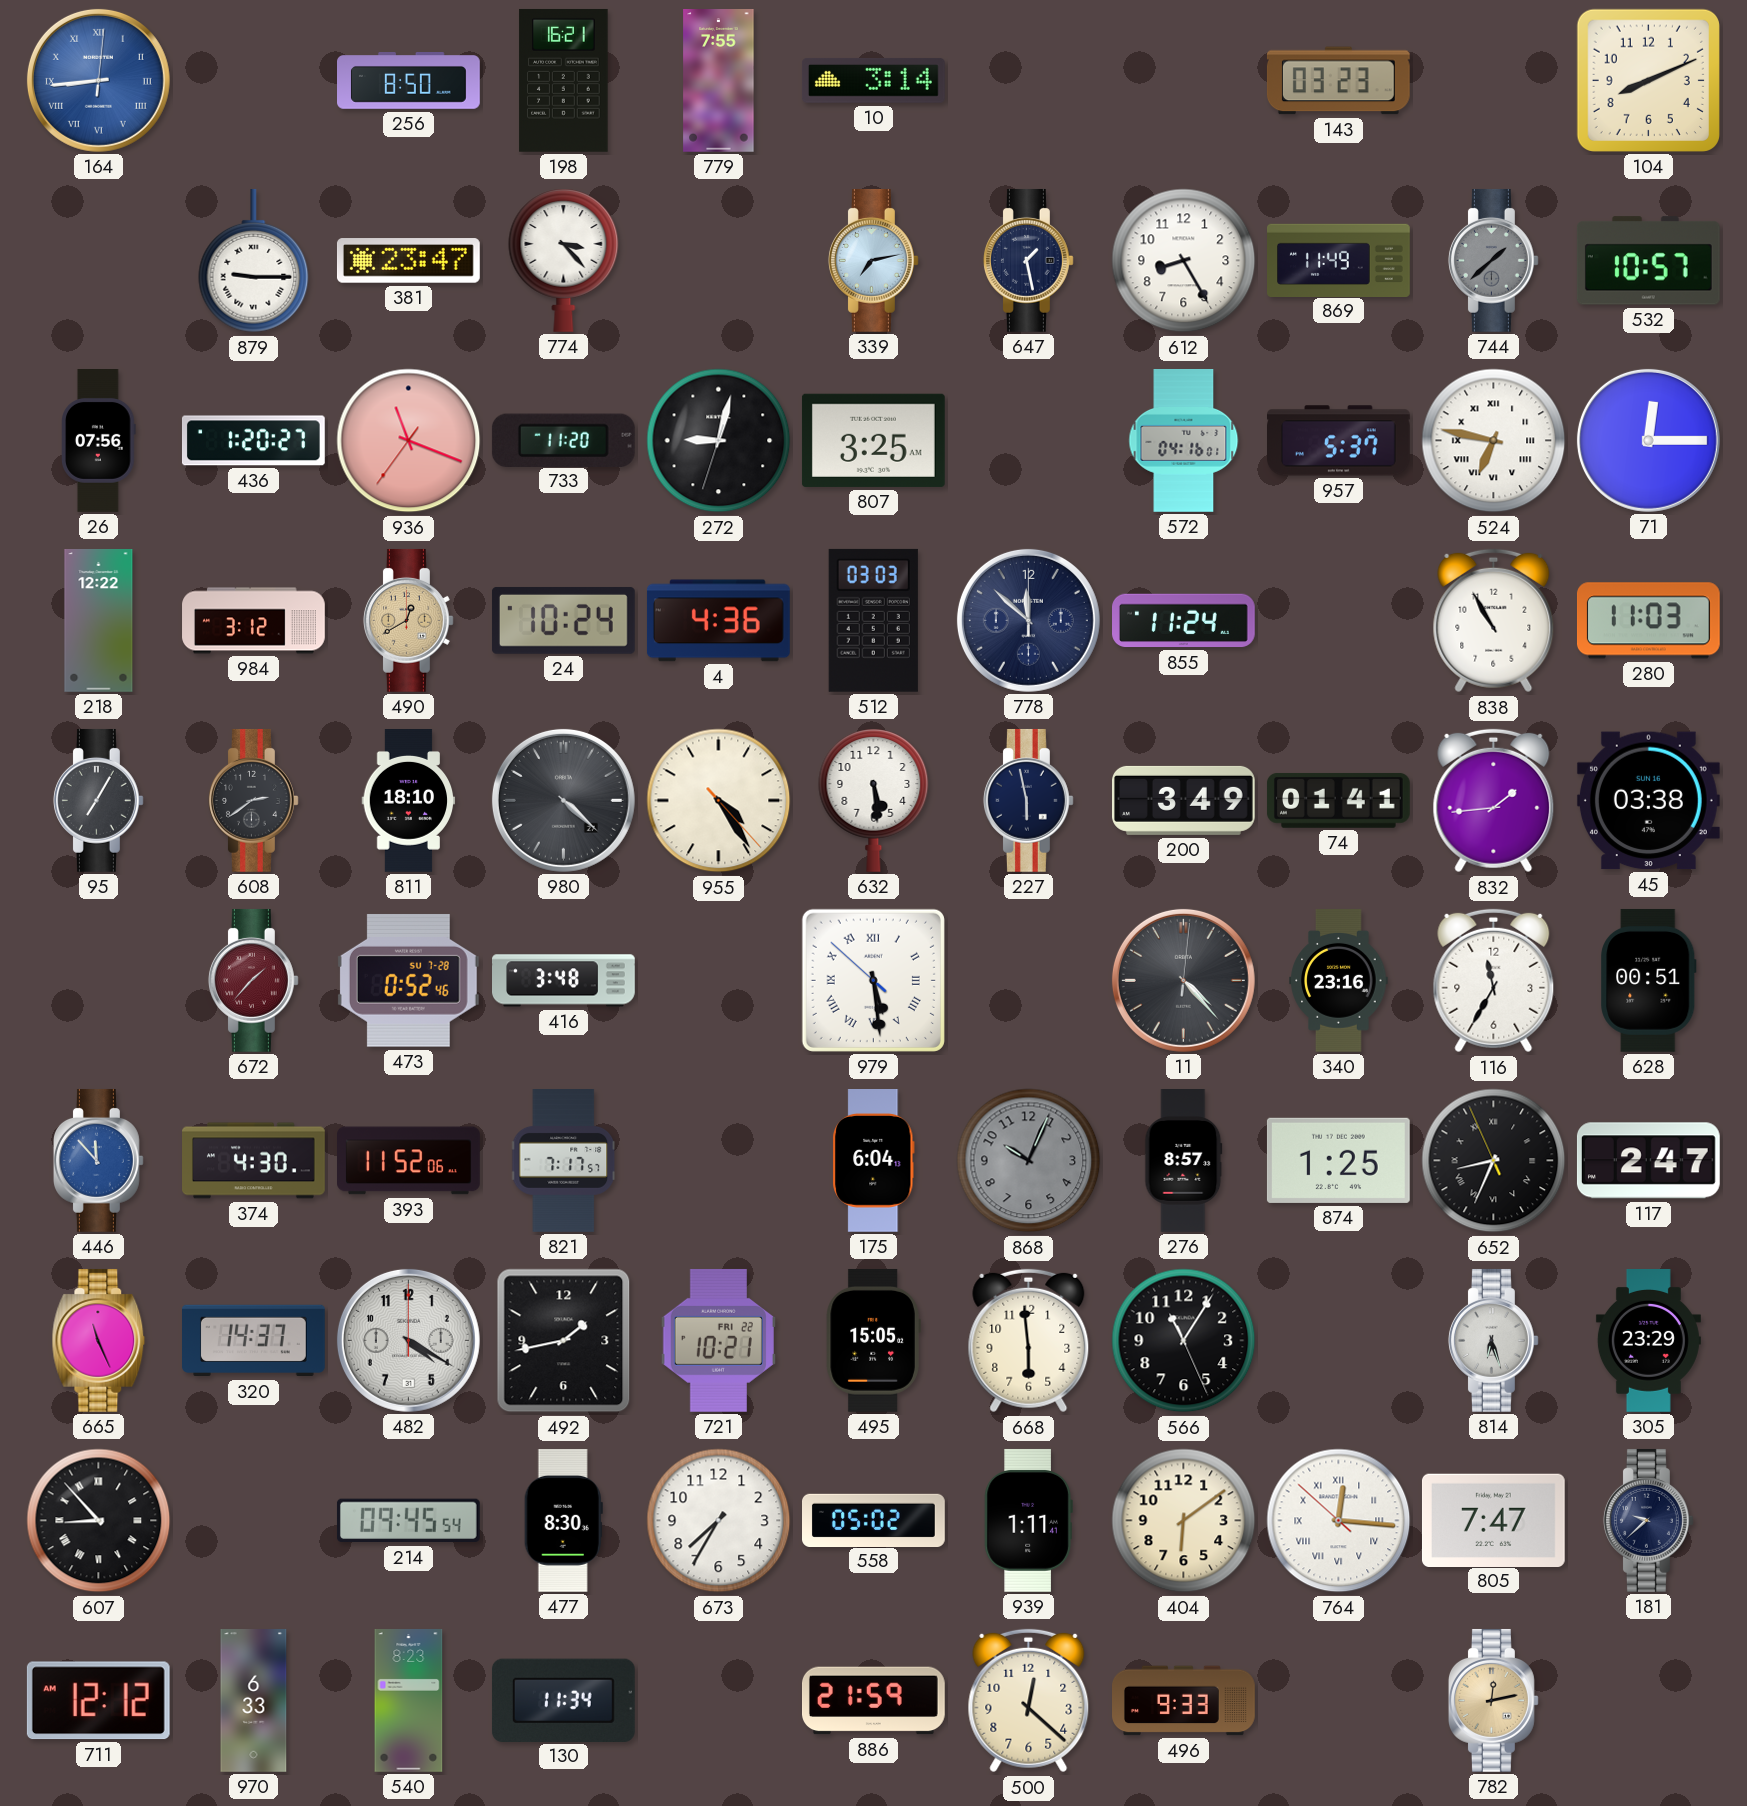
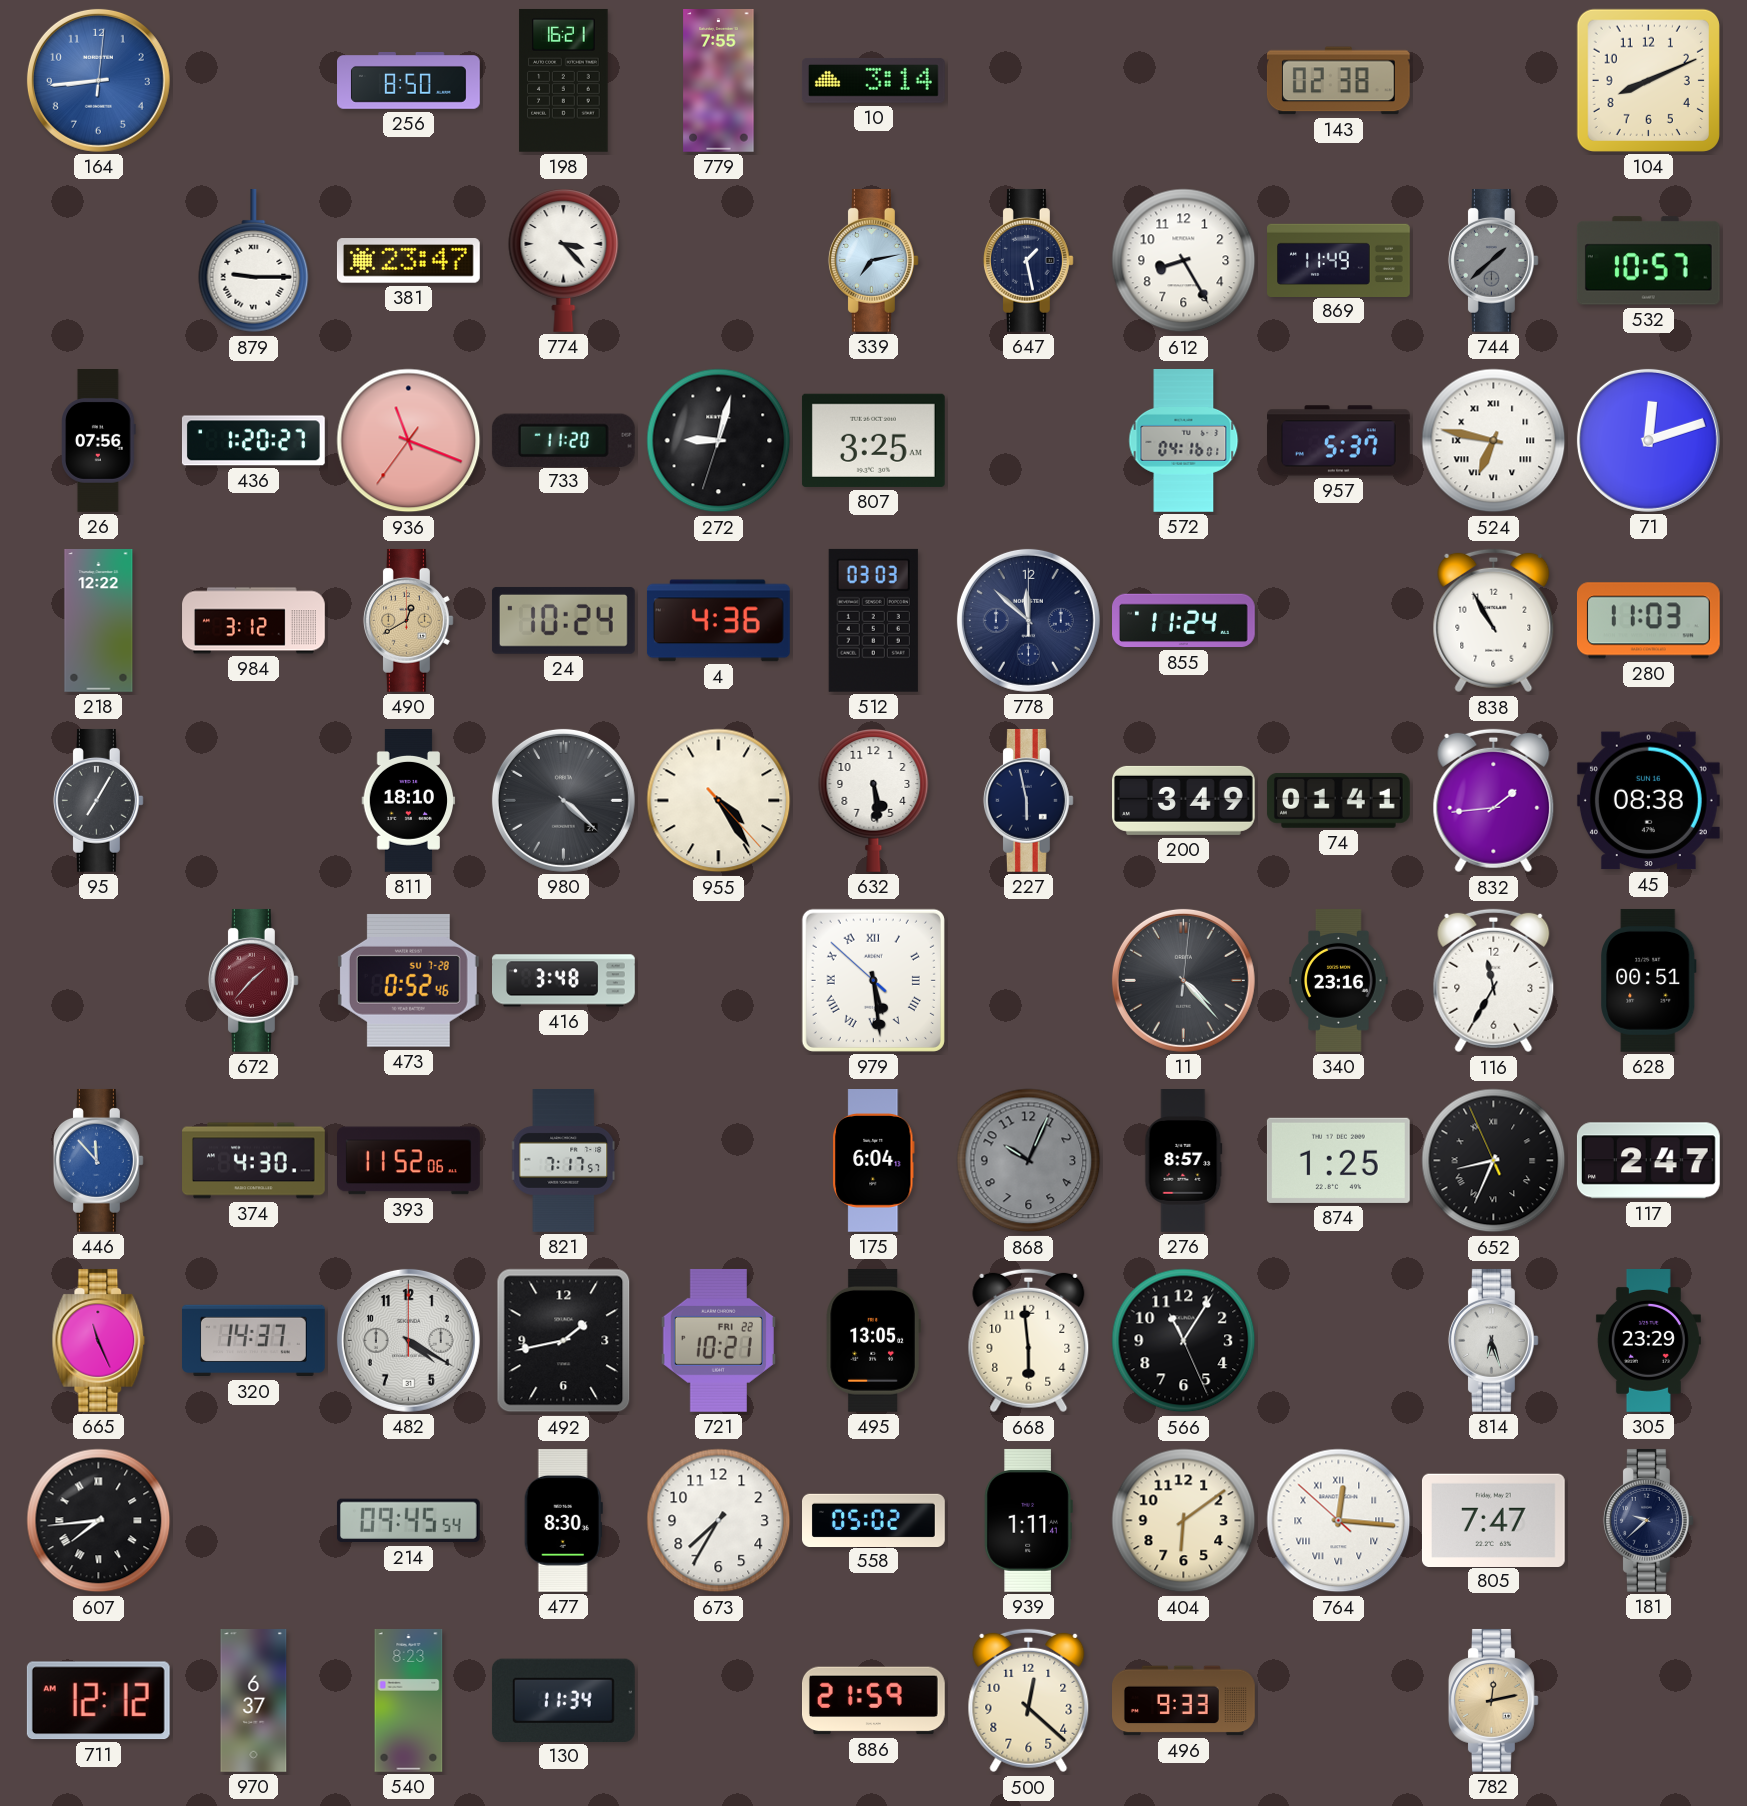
164 numerals: Roman -> Arabic
143: 03:23 -> 02:38
71: 12:15 -> 12:12
608: 2:39 -> none
45: 03:38 -> 08:38
495: 15:05 -> 13:05
607: 8:53 -> 7:44
970: 6:33 -> 6:37
